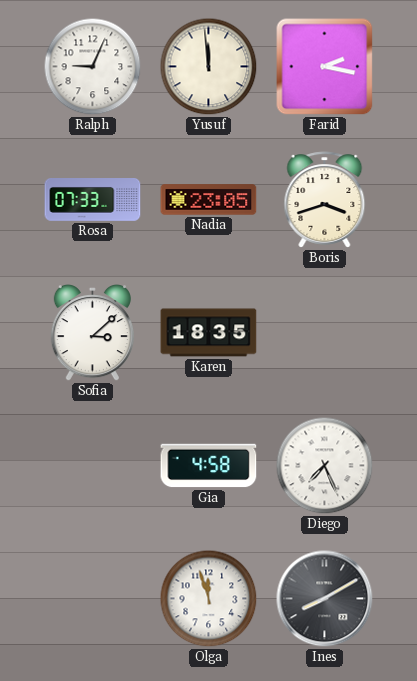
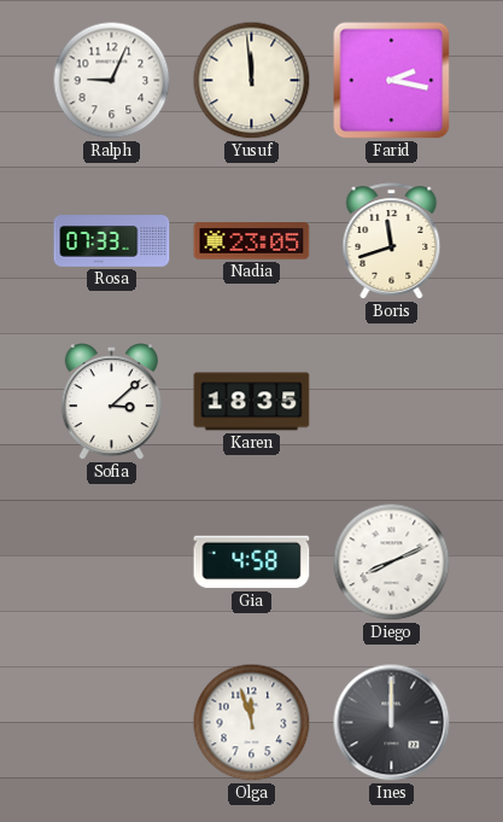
Boris: 3:42 -> 11:42
Diego: 7:26 -> 8:11
Ines: 8:10 -> 12:00
